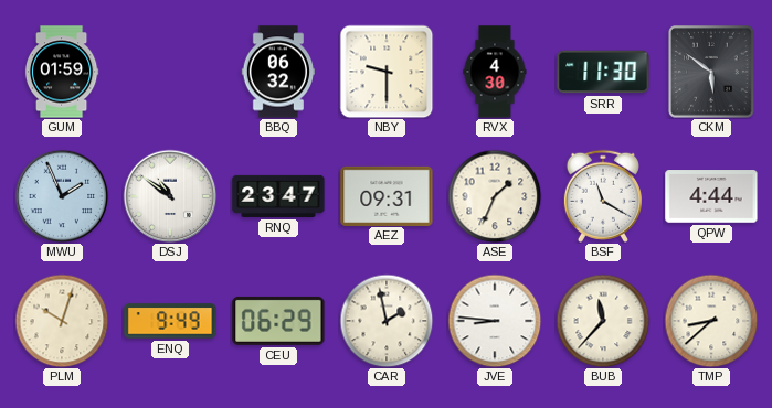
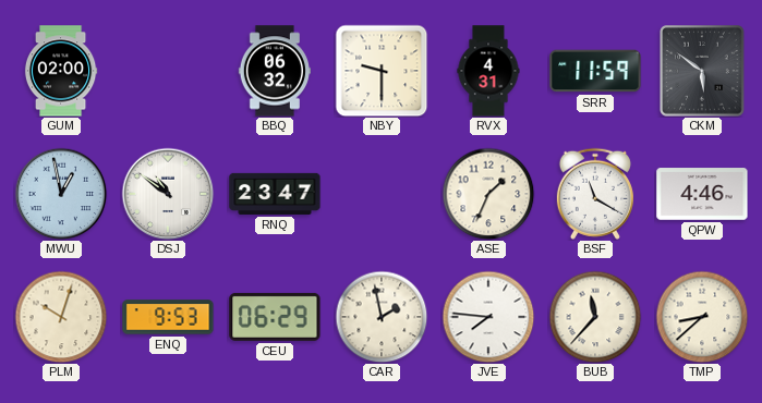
GUM: 01:59 -> 02:00
RVX: 4:30 -> 4:31
SRR: 11:30 -> 11:59
MWU: 1:56 -> 12:58
AEZ: 09:31 -> none
QPW: 4:44 -> 4:46
ENQ: 9:49 -> 9:53
JVE: 8:46 -> 7:46
